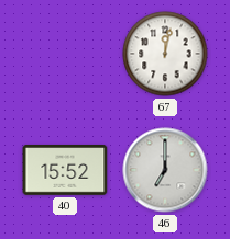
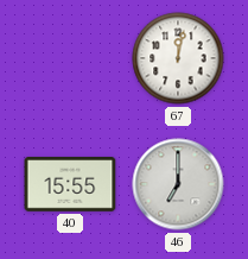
40: 15:52 -> 15:55
